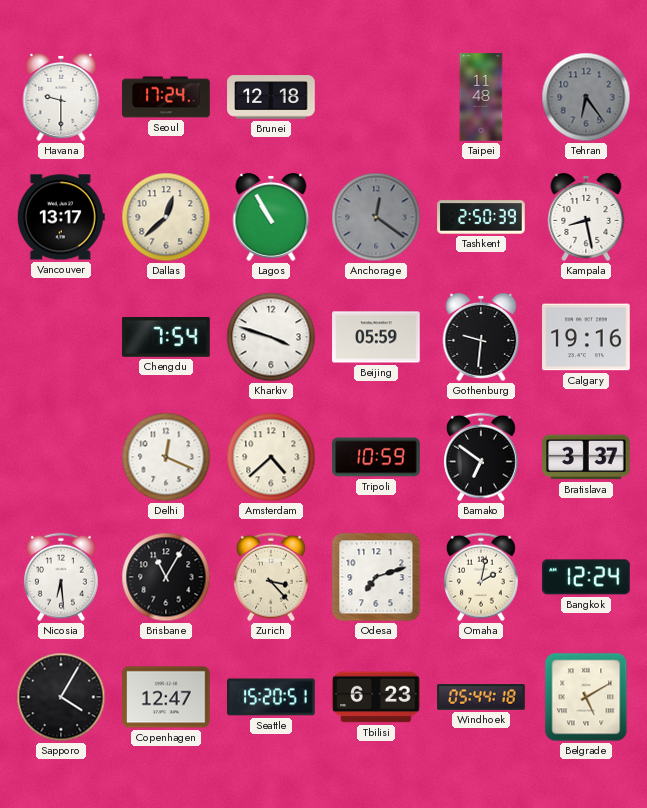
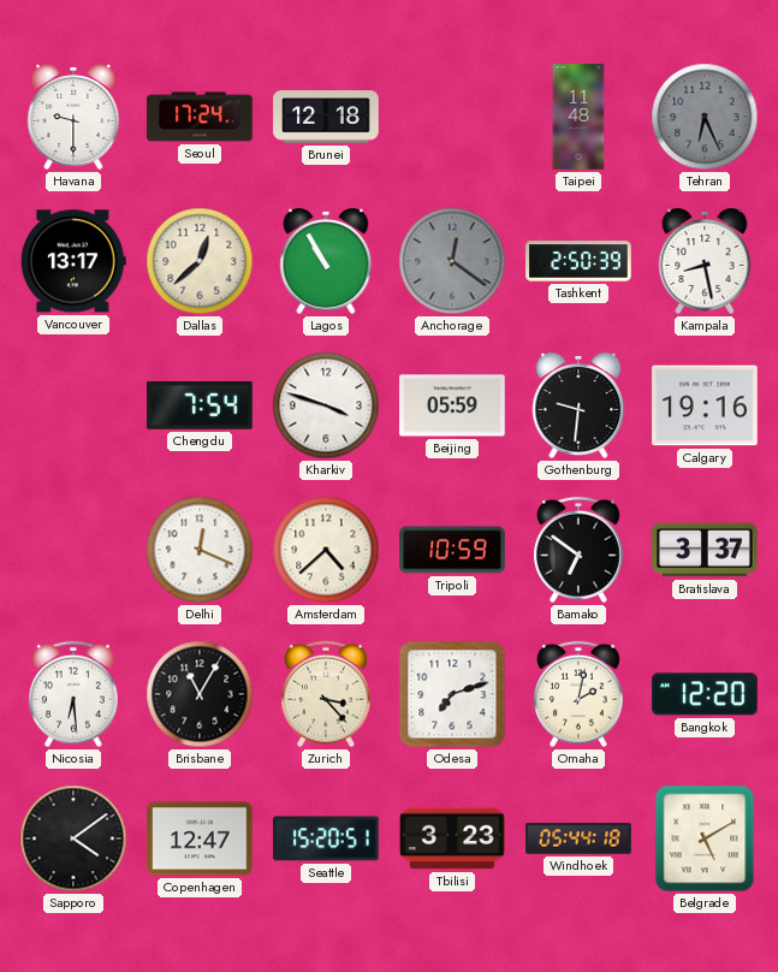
Tehran: 6:24 -> 6:26
Bangkok: 12:24 -> 12:20
Sapporo: 4:05 -> 4:09
Tbilisi: 6:23 -> 3:23
